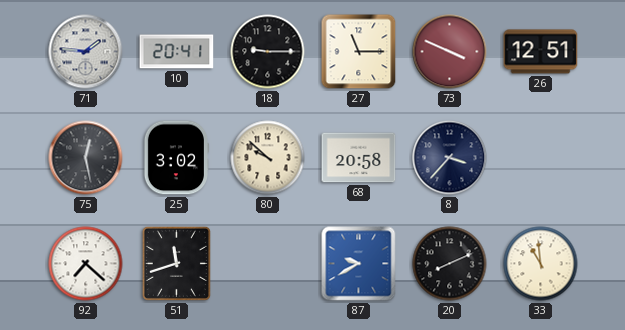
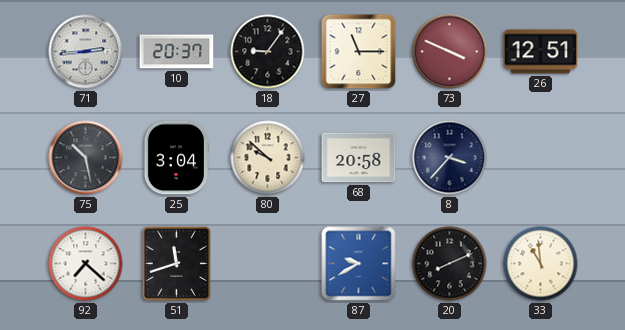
71: 1:46 -> 2:44
10: 20:41 -> 20:37
18: 9:15 -> 9:06
75: 12:28 -> 10:28
25: 3:02 -> 3:04
